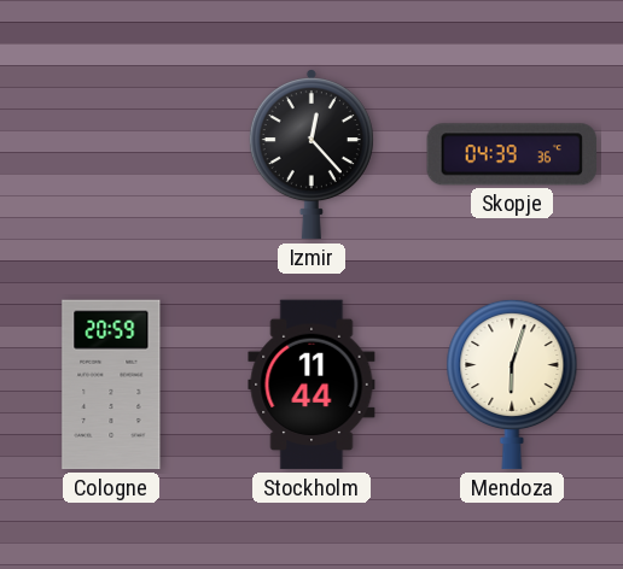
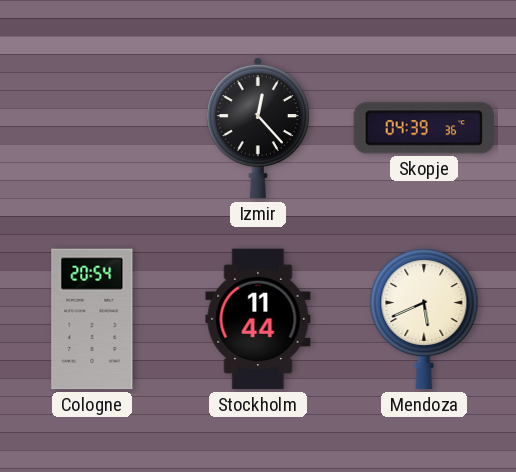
Cologne: 20:59 -> 20:54
Mendoza: 6:03 -> 5:41
